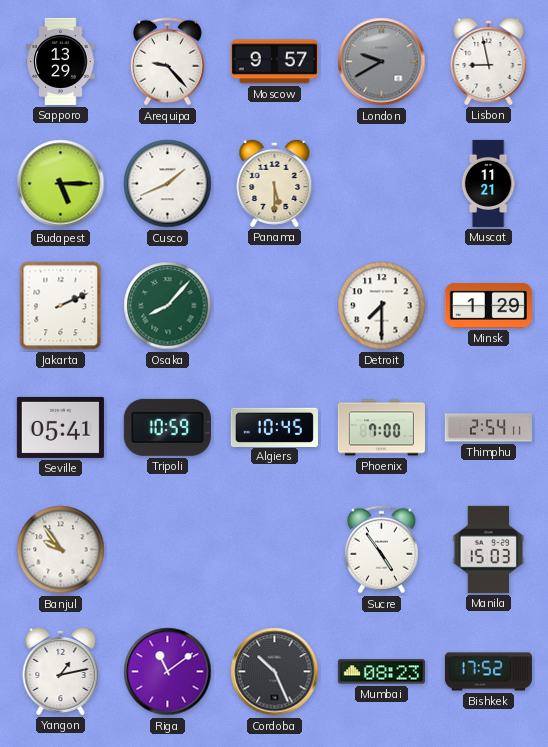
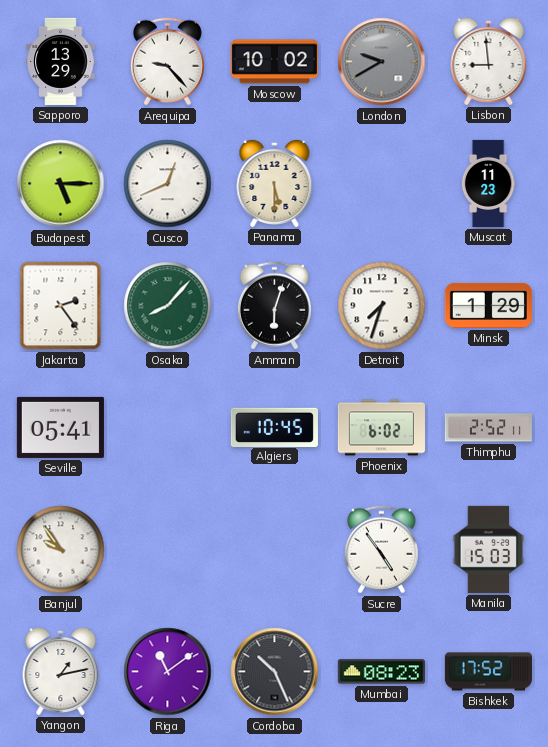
Moscow: 9:57 -> 10:02
Lisbon: 8:58 -> 8:59
Cusco: 1:41 -> 12:41
Muscat: 11:21 -> 11:23
Jakarta: 2:11 -> 2:24
Amman: none -> 6:03
Detroit: 7:30 -> 7:33
Tripoli: 10:59 -> none
Phoenix: 7:00 -> 6:02
Thimphu: 2:54 -> 2:52
